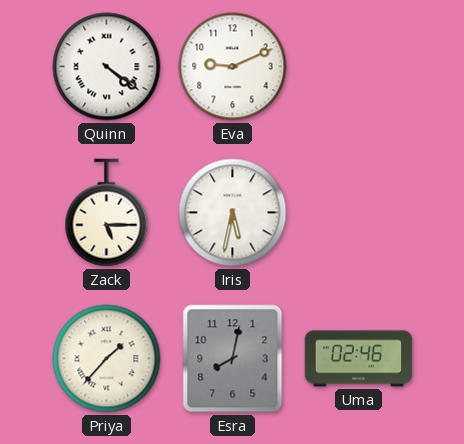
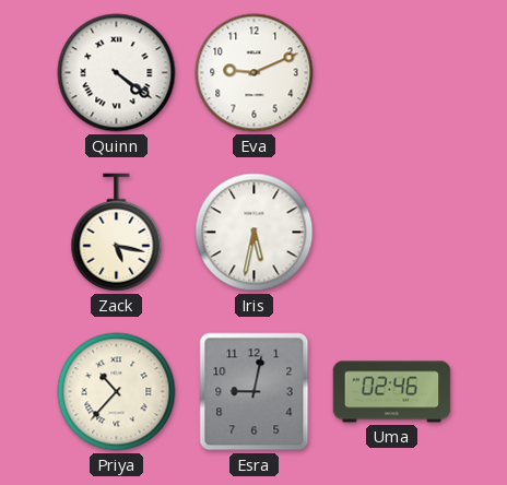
Zack: 5:15 -> 5:17
Priya: 1:37 -> 10:37
Esra: 8:02 -> 9:02
